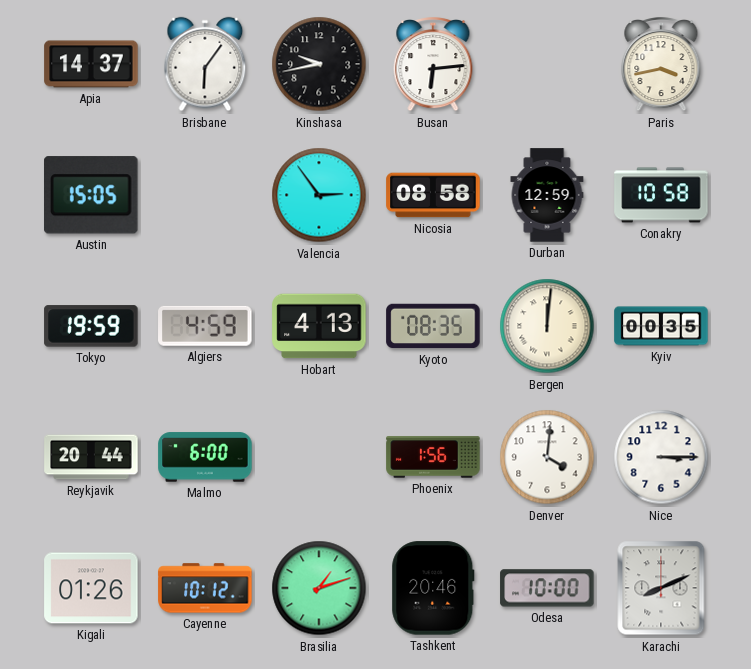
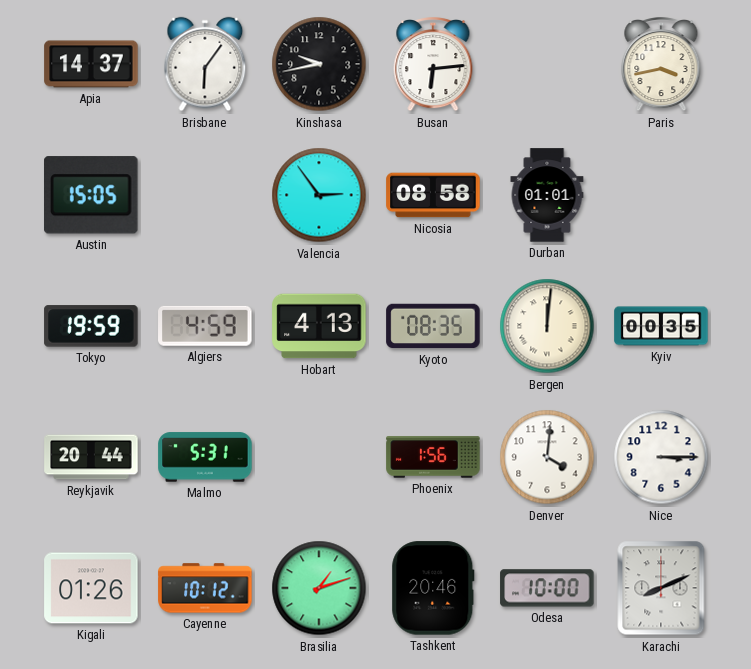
Durban: 12:59 -> 01:01
Conakry: 10:58 -> none
Malmo: 6:00 -> 5:31
